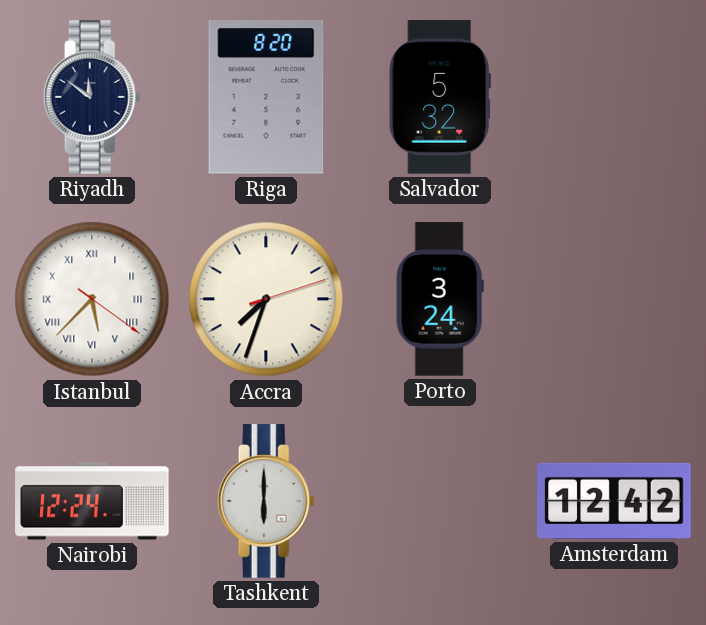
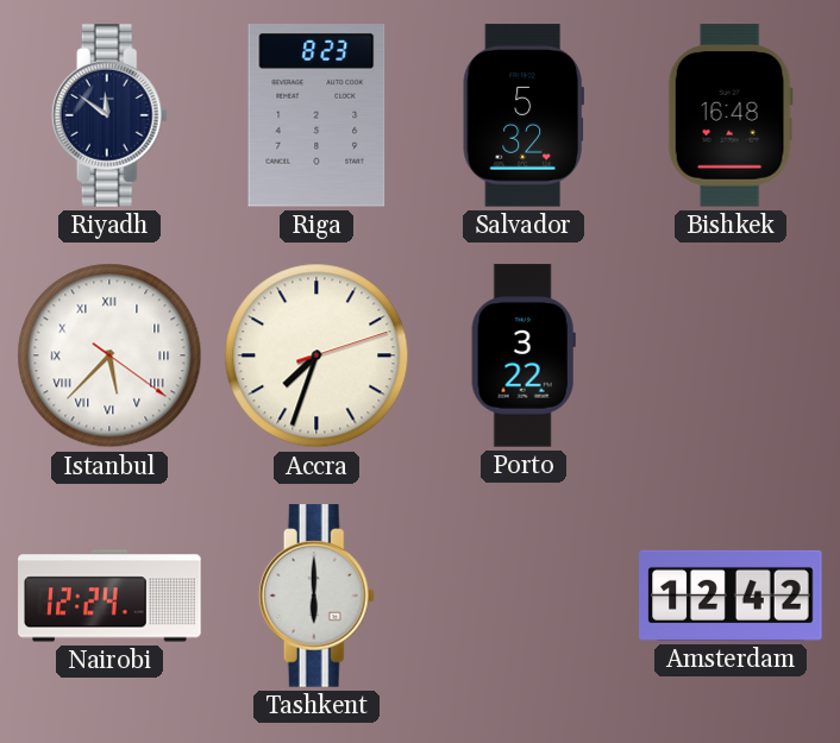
Riga: 8:20 -> 8:23
Bishkek: none -> 16:48
Porto: 3:24 -> 3:22
